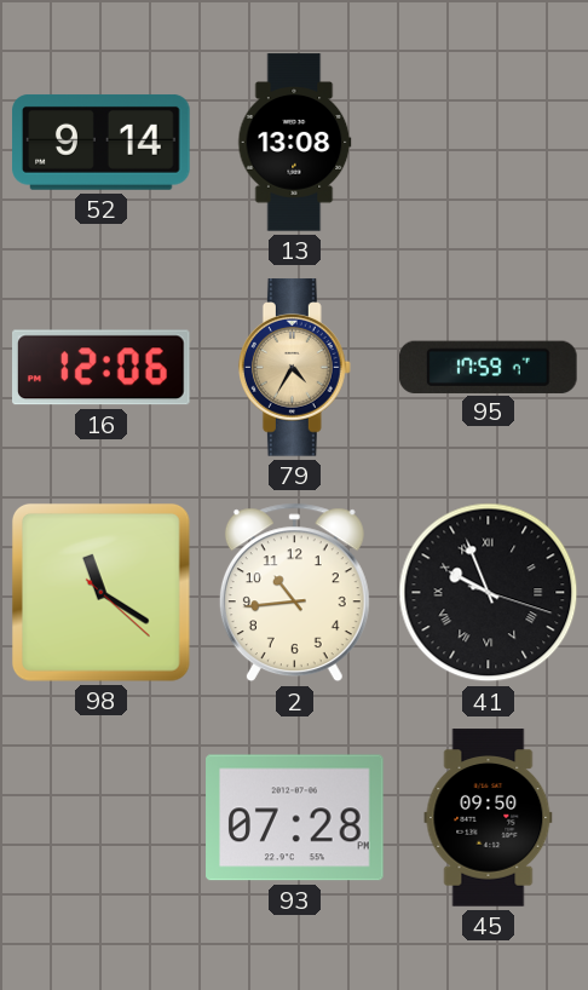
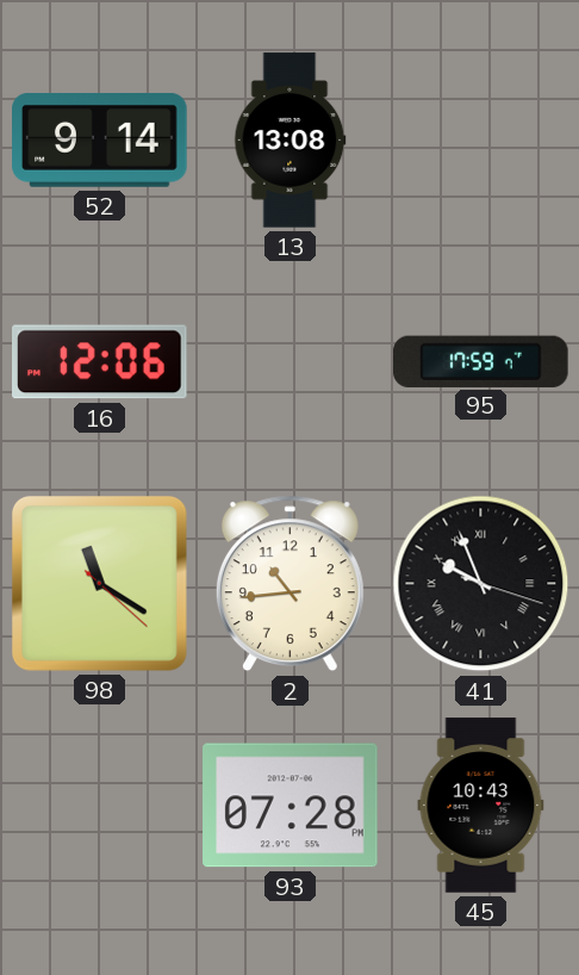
79: 4:35 -> none
45: 09:50 -> 10:43
